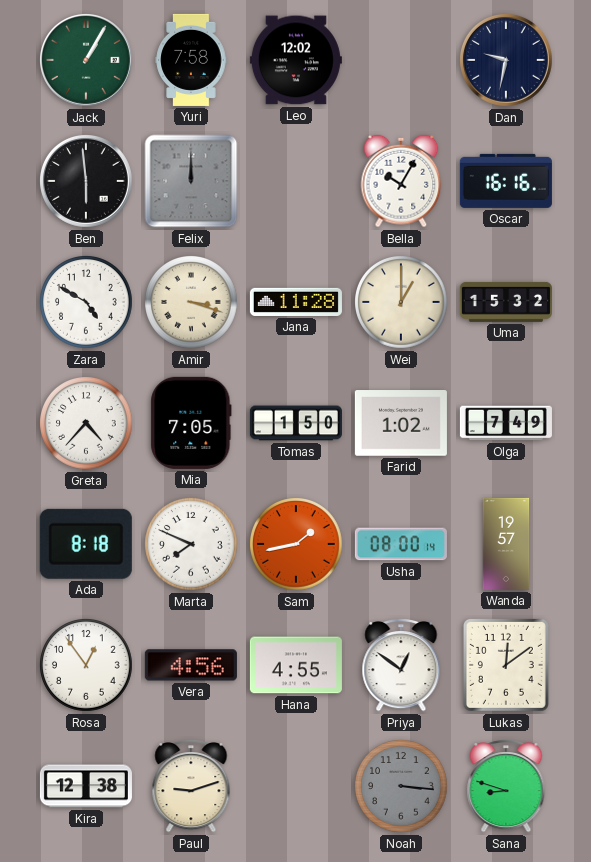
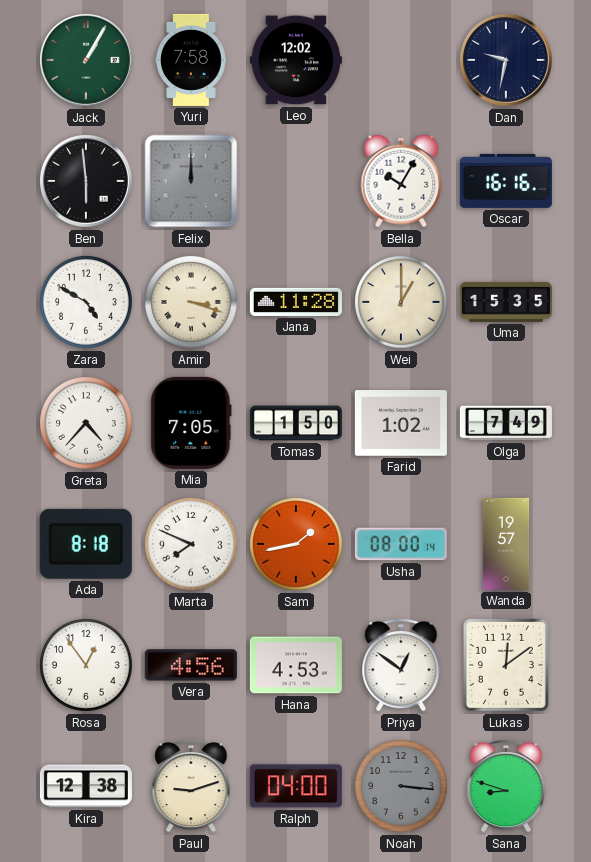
Uma: 15:32 -> 15:35
Hana: 4:55 -> 4:53
Ralph: none -> 04:00
